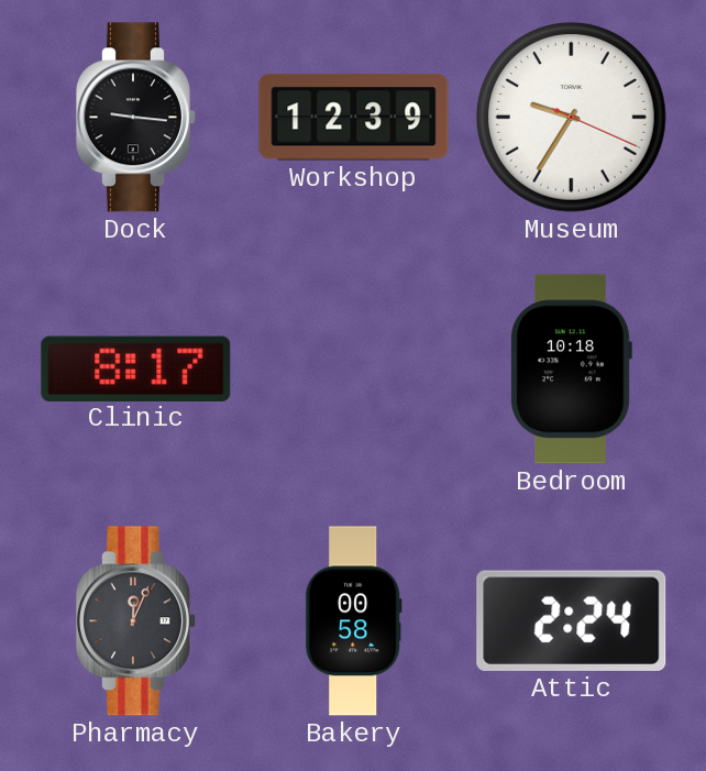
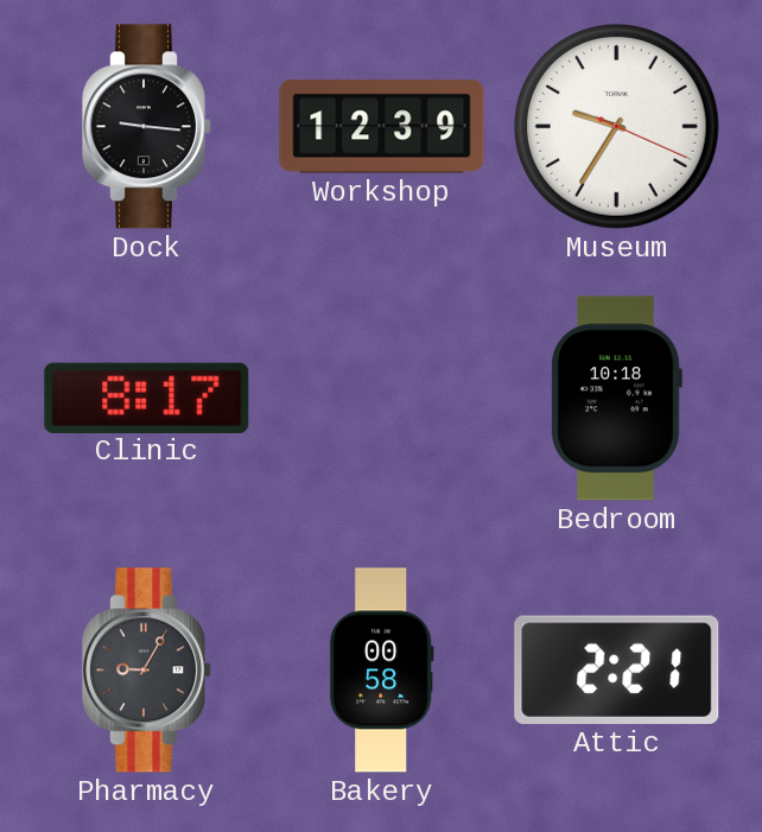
Pharmacy: 12:04 -> 9:05
Attic: 2:24 -> 2:21
